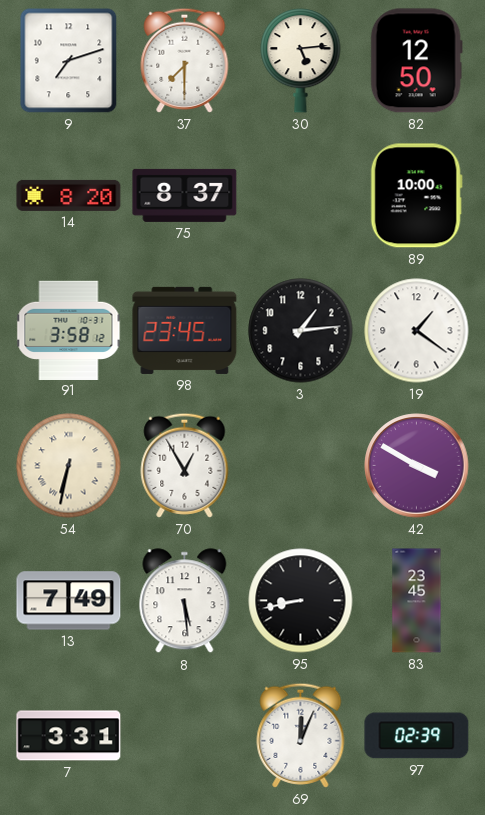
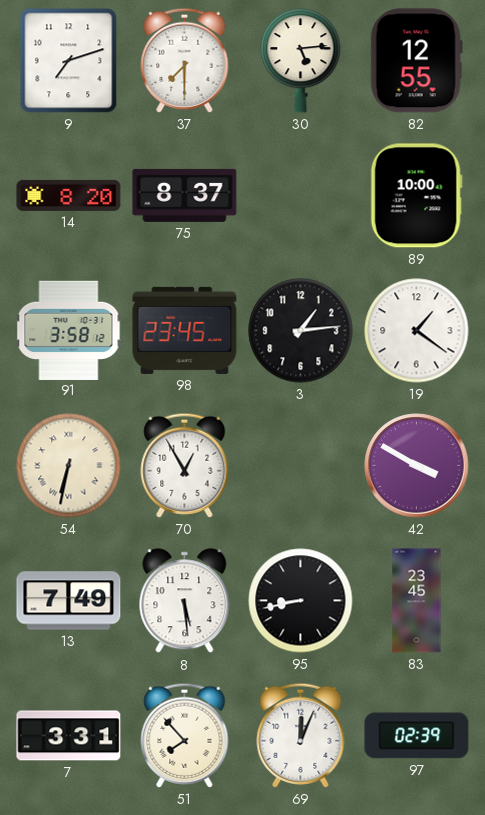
82: 12:50 -> 12:55
51: none -> 7:53
